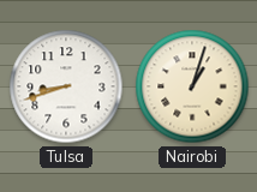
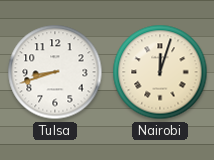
Nairobi: 1:03 -> 12:03
